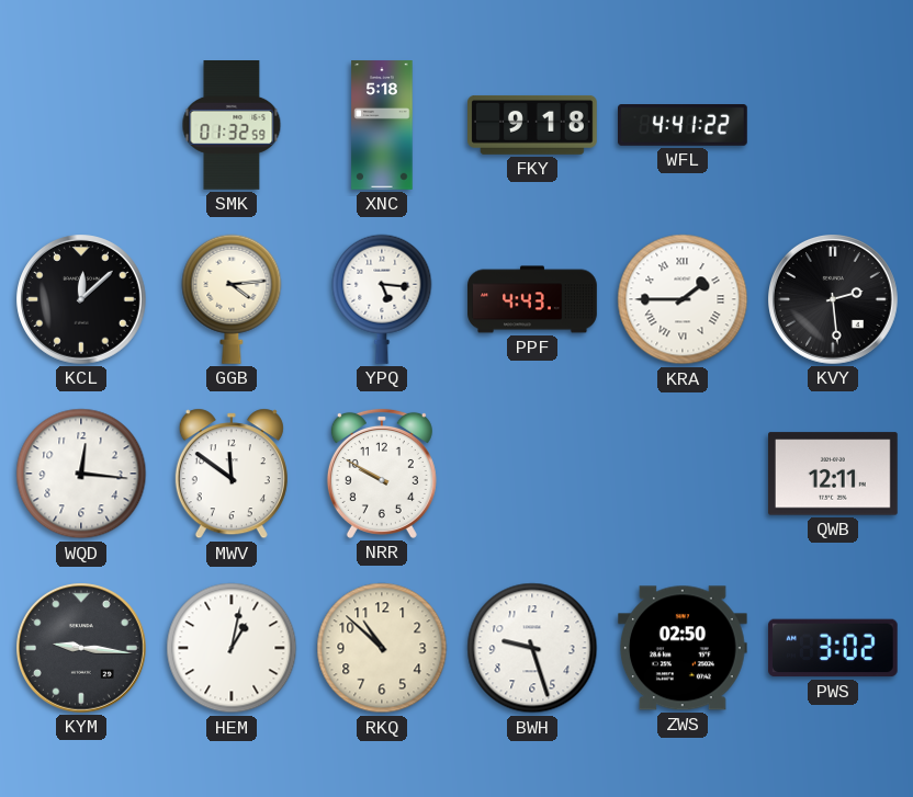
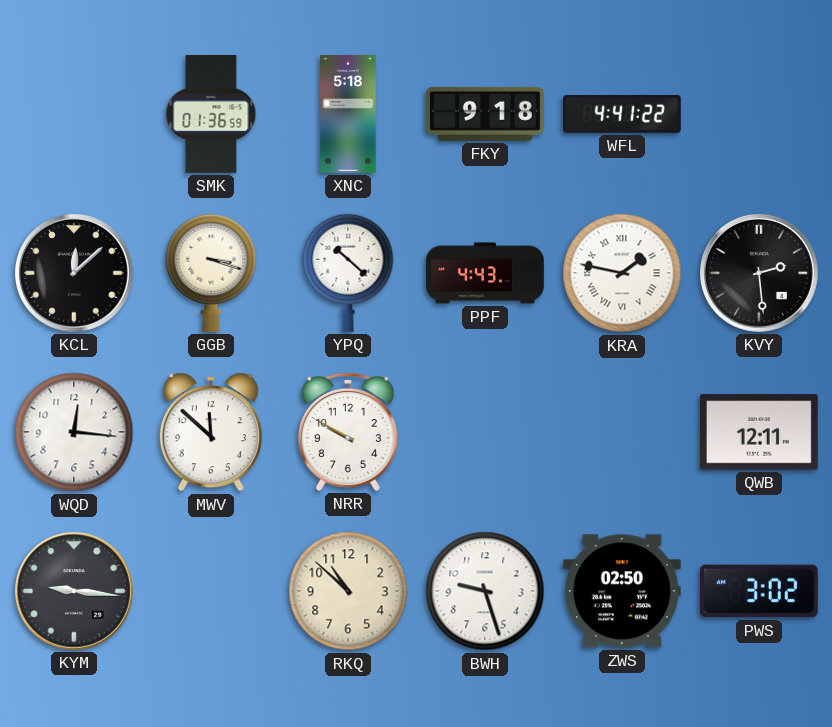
SMK: 01:32 -> 01:36
GGB: 4:14 -> 3:18
YPQ: 5:16 -> 10:22
KRA: 1:45 -> 1:47
MWV: 11:51 -> 11:52
HEM: 1:02 -> none
